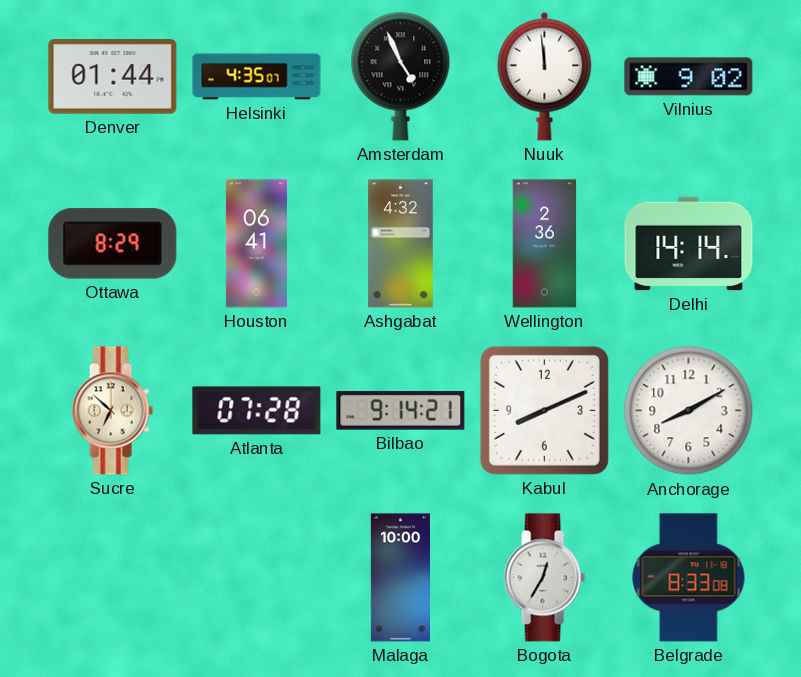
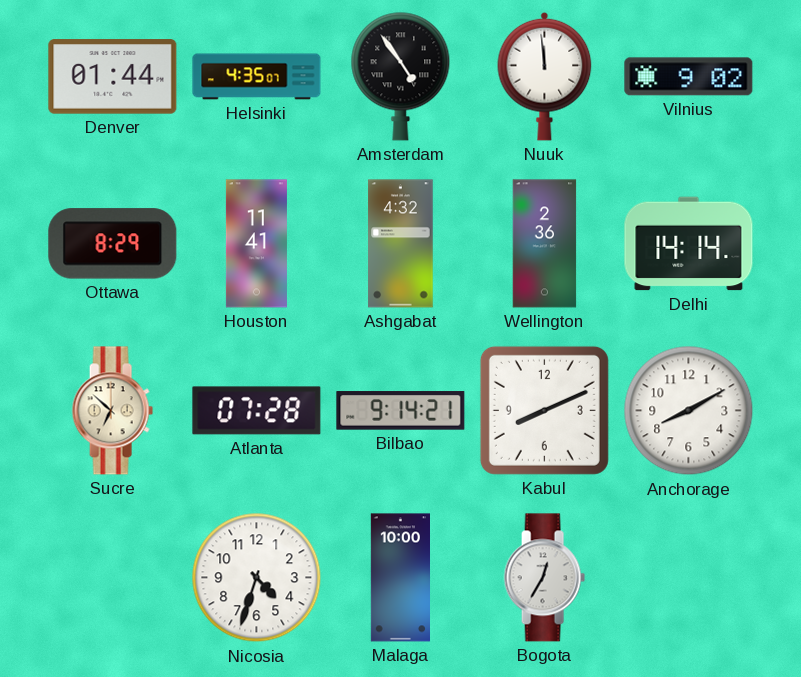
Amsterdam: 4:56 -> 4:54
Houston: 06:41 -> 11:41
Nicosia: none -> 4:33
Belgrade: 8:33 -> none
